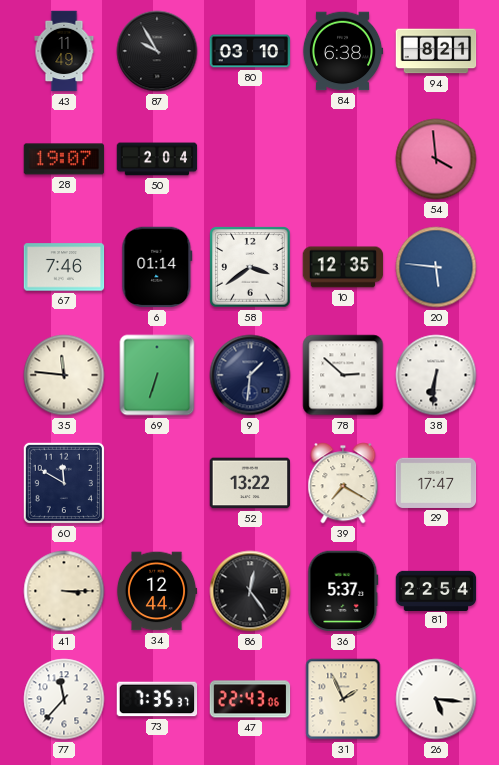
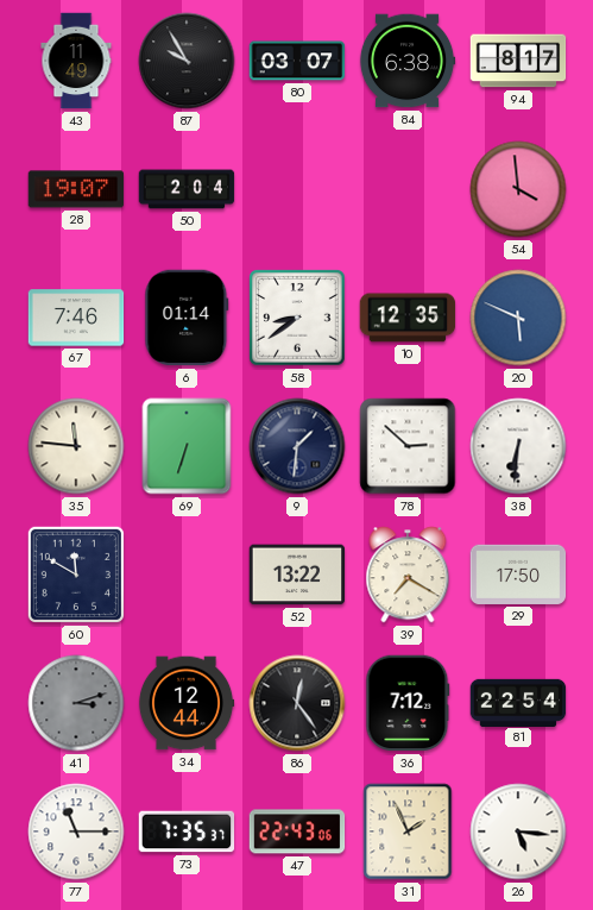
80: 03:10 -> 03:07
94: 8:21 -> 8:17
58: 3:39 -> 8:39
20: 5:46 -> 5:49
29: 17:47 -> 17:50
41: 3:15 -> 3:12
41 dial: cream -> grey
36: 5:37 -> 7:12
77: 11:37 -> 11:15
